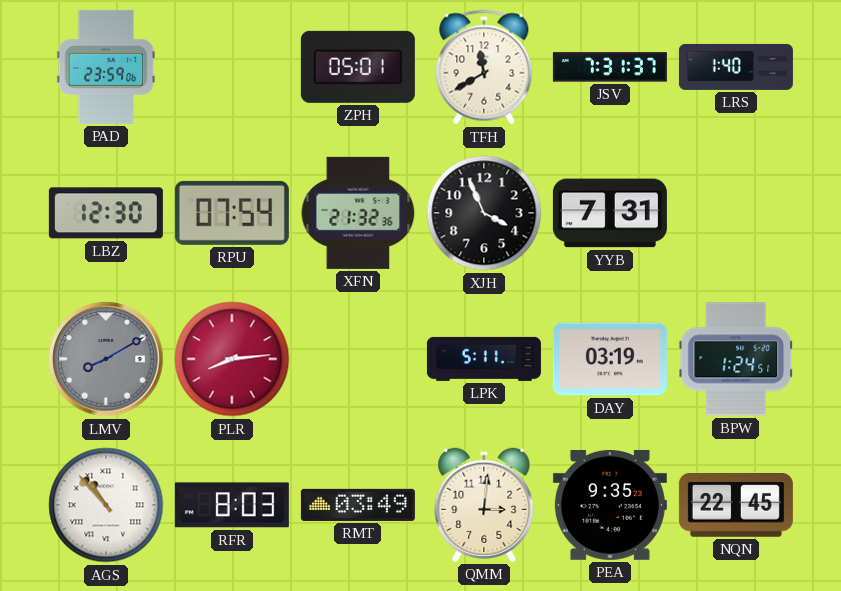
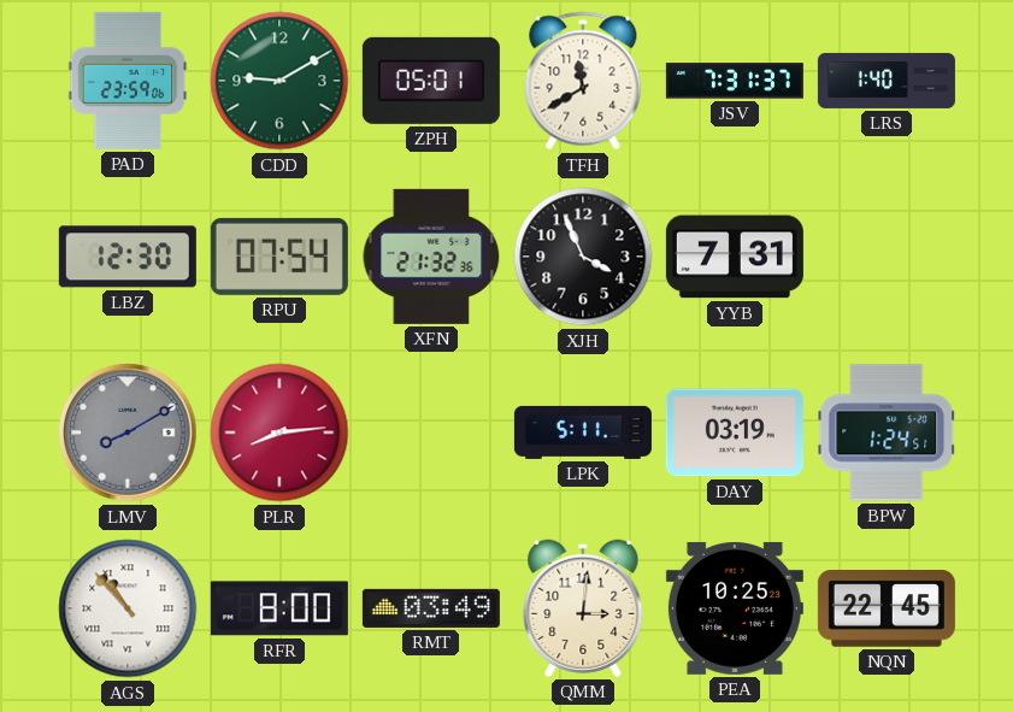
CDD: none -> 9:10
RFR: 8:03 -> 8:00
PEA: 9:35 -> 10:25
